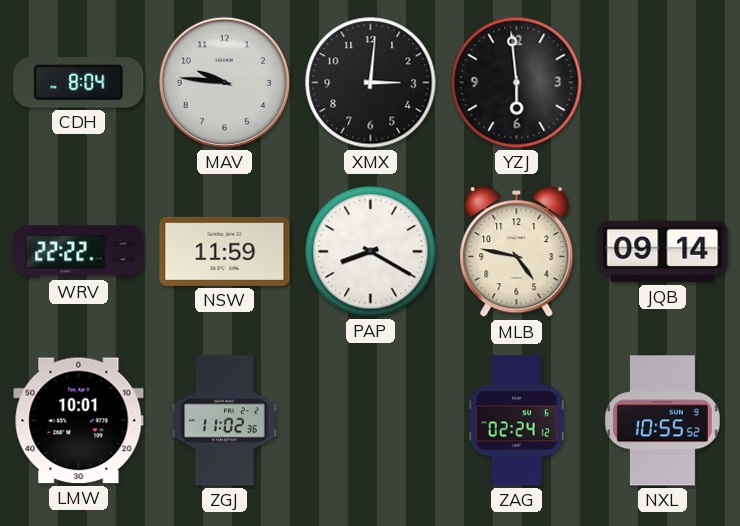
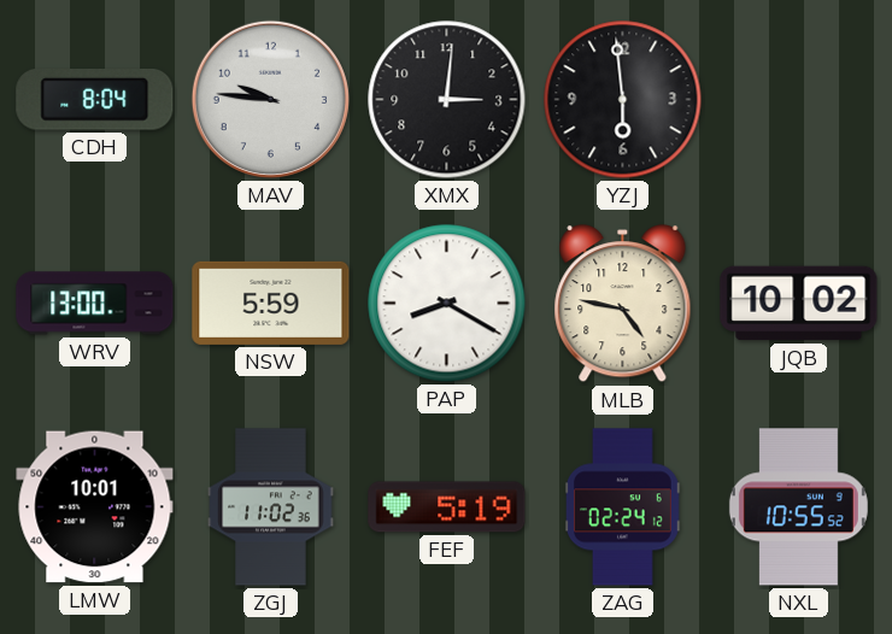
WRV: 22:22 -> 13:00
NSW: 11:59 -> 5:59
JQB: 09:14 -> 10:02
FEF: none -> 5:19
